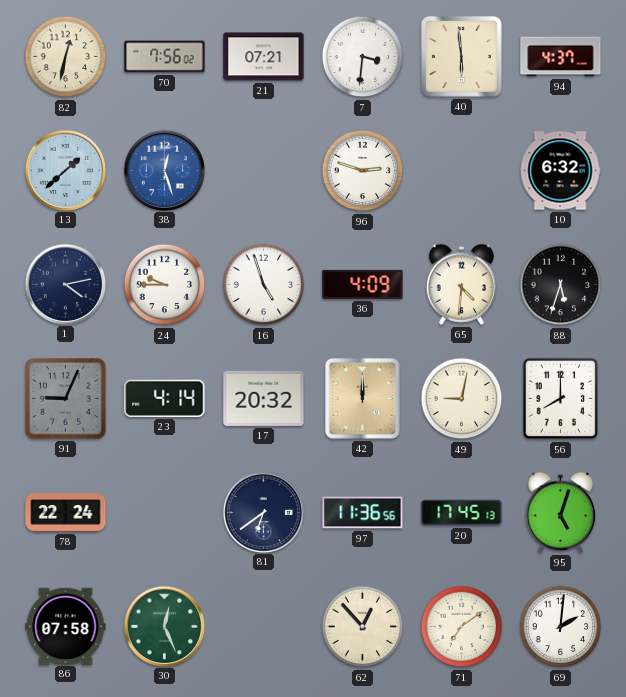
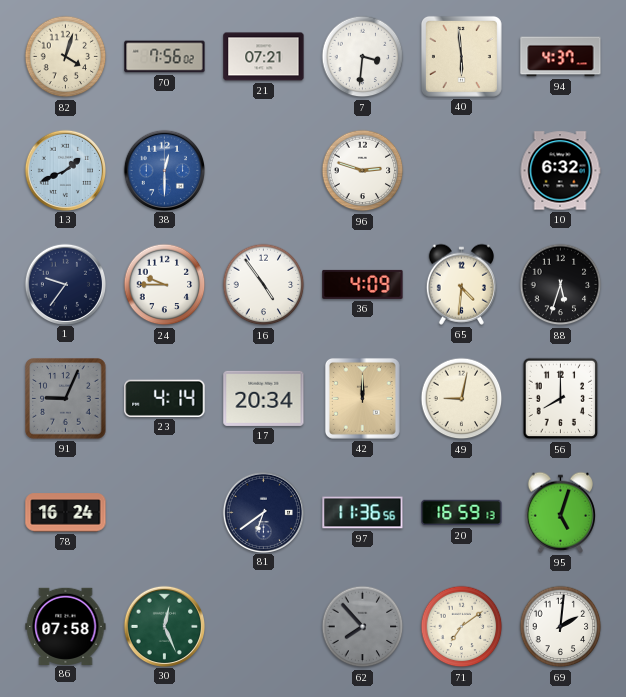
82: 12:32 -> 4:03
13: 1:38 -> 1:41
38: 12:27 -> 12:30
1: 4:13 -> 9:36
16: 4:57 -> 4:54
17: 20:32 -> 20:34
78: 22:24 -> 16:24
20: 17:45 -> 16:59
62: 12:53 -> 7:53
62 dial: cream -> grey
